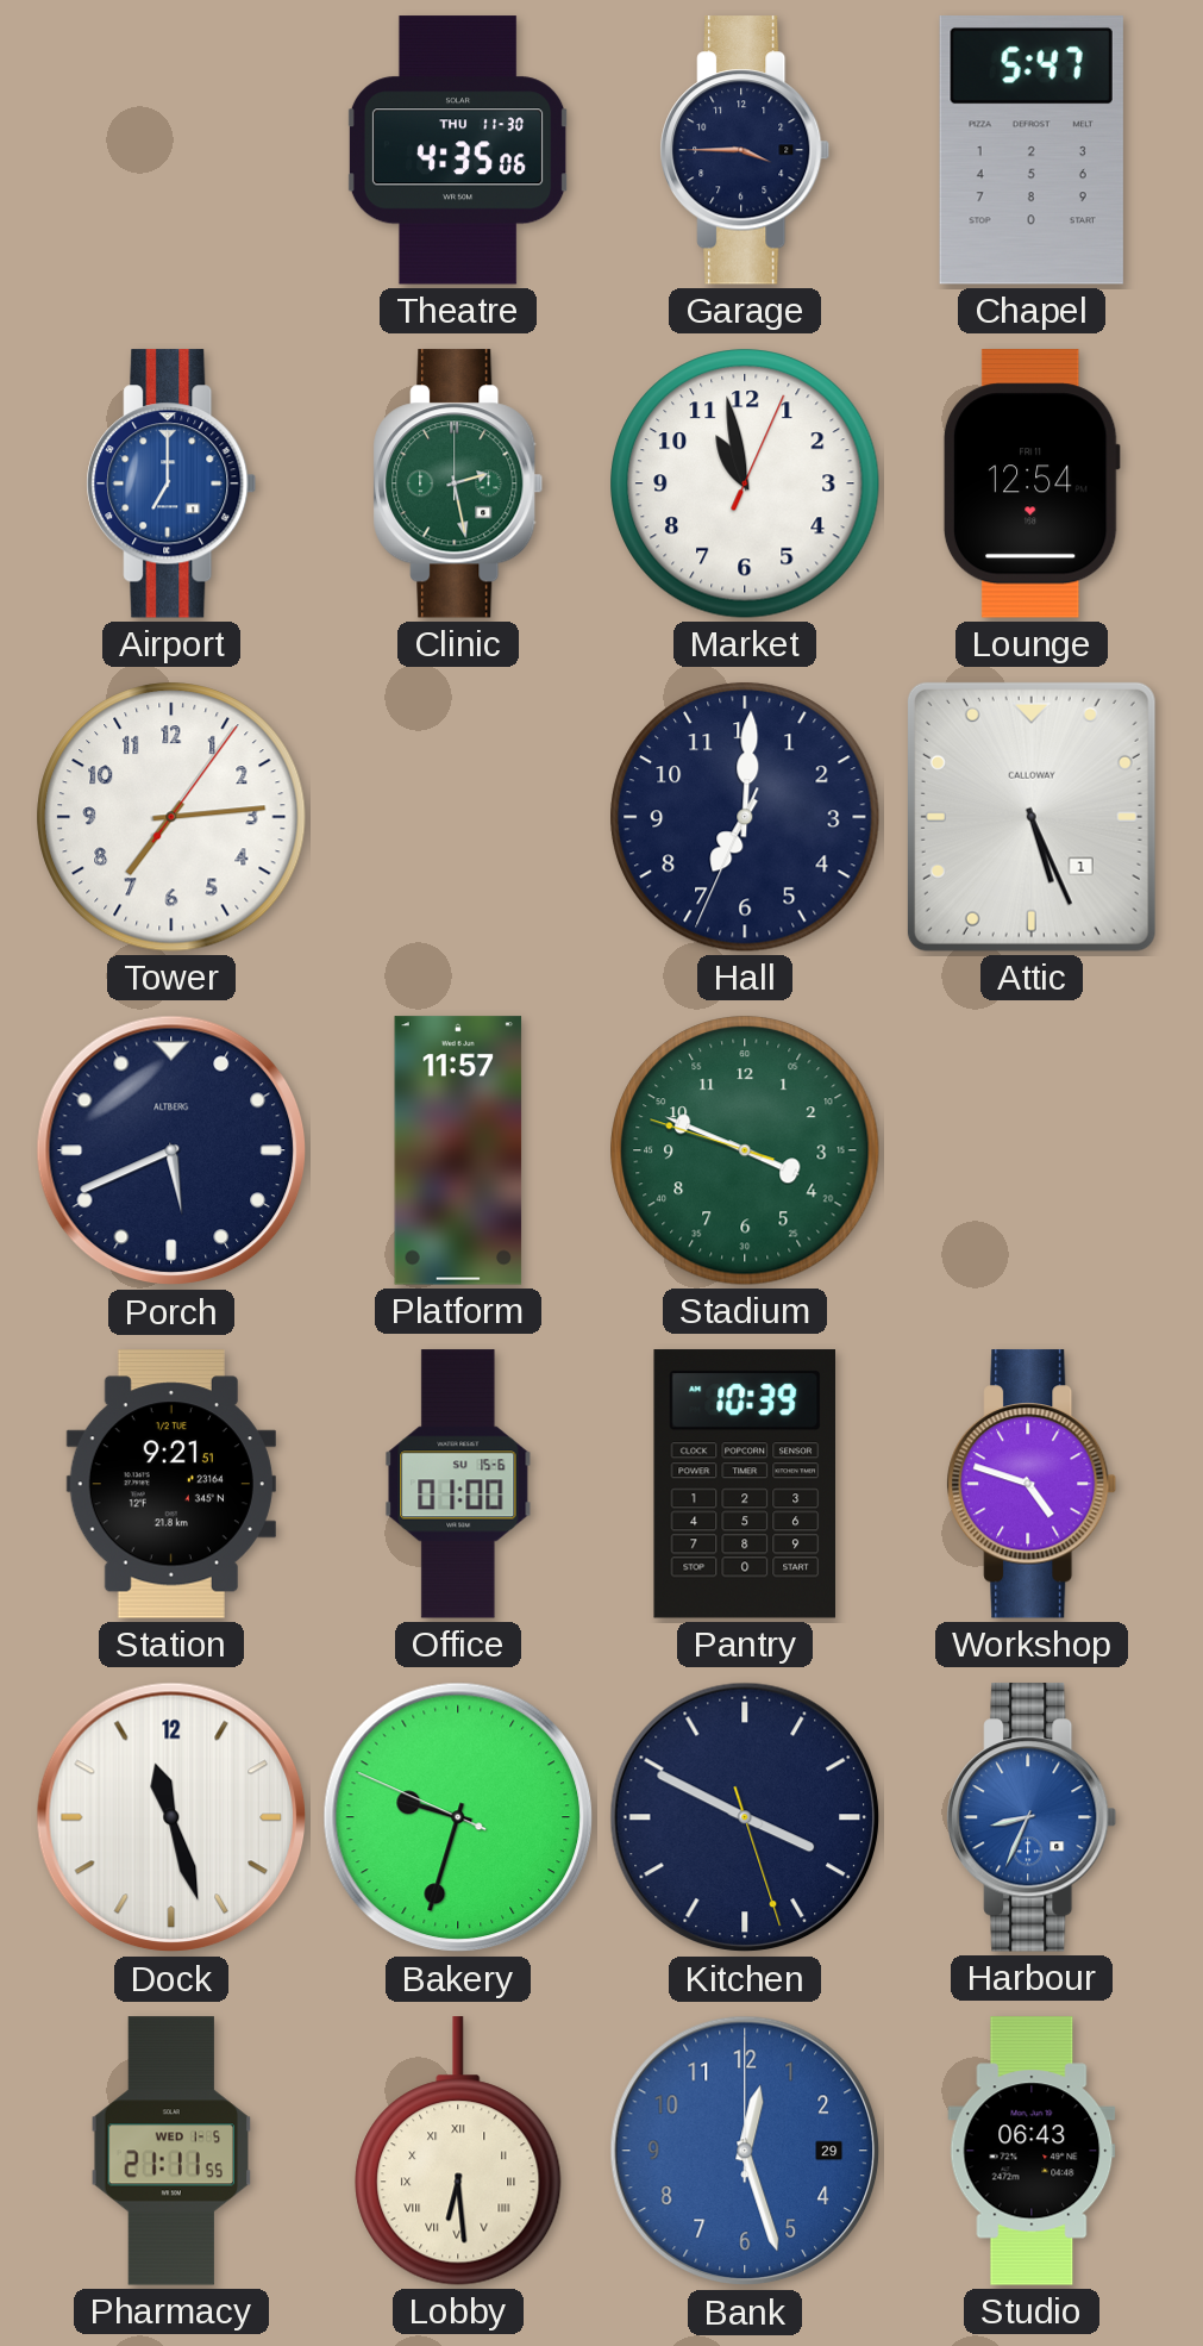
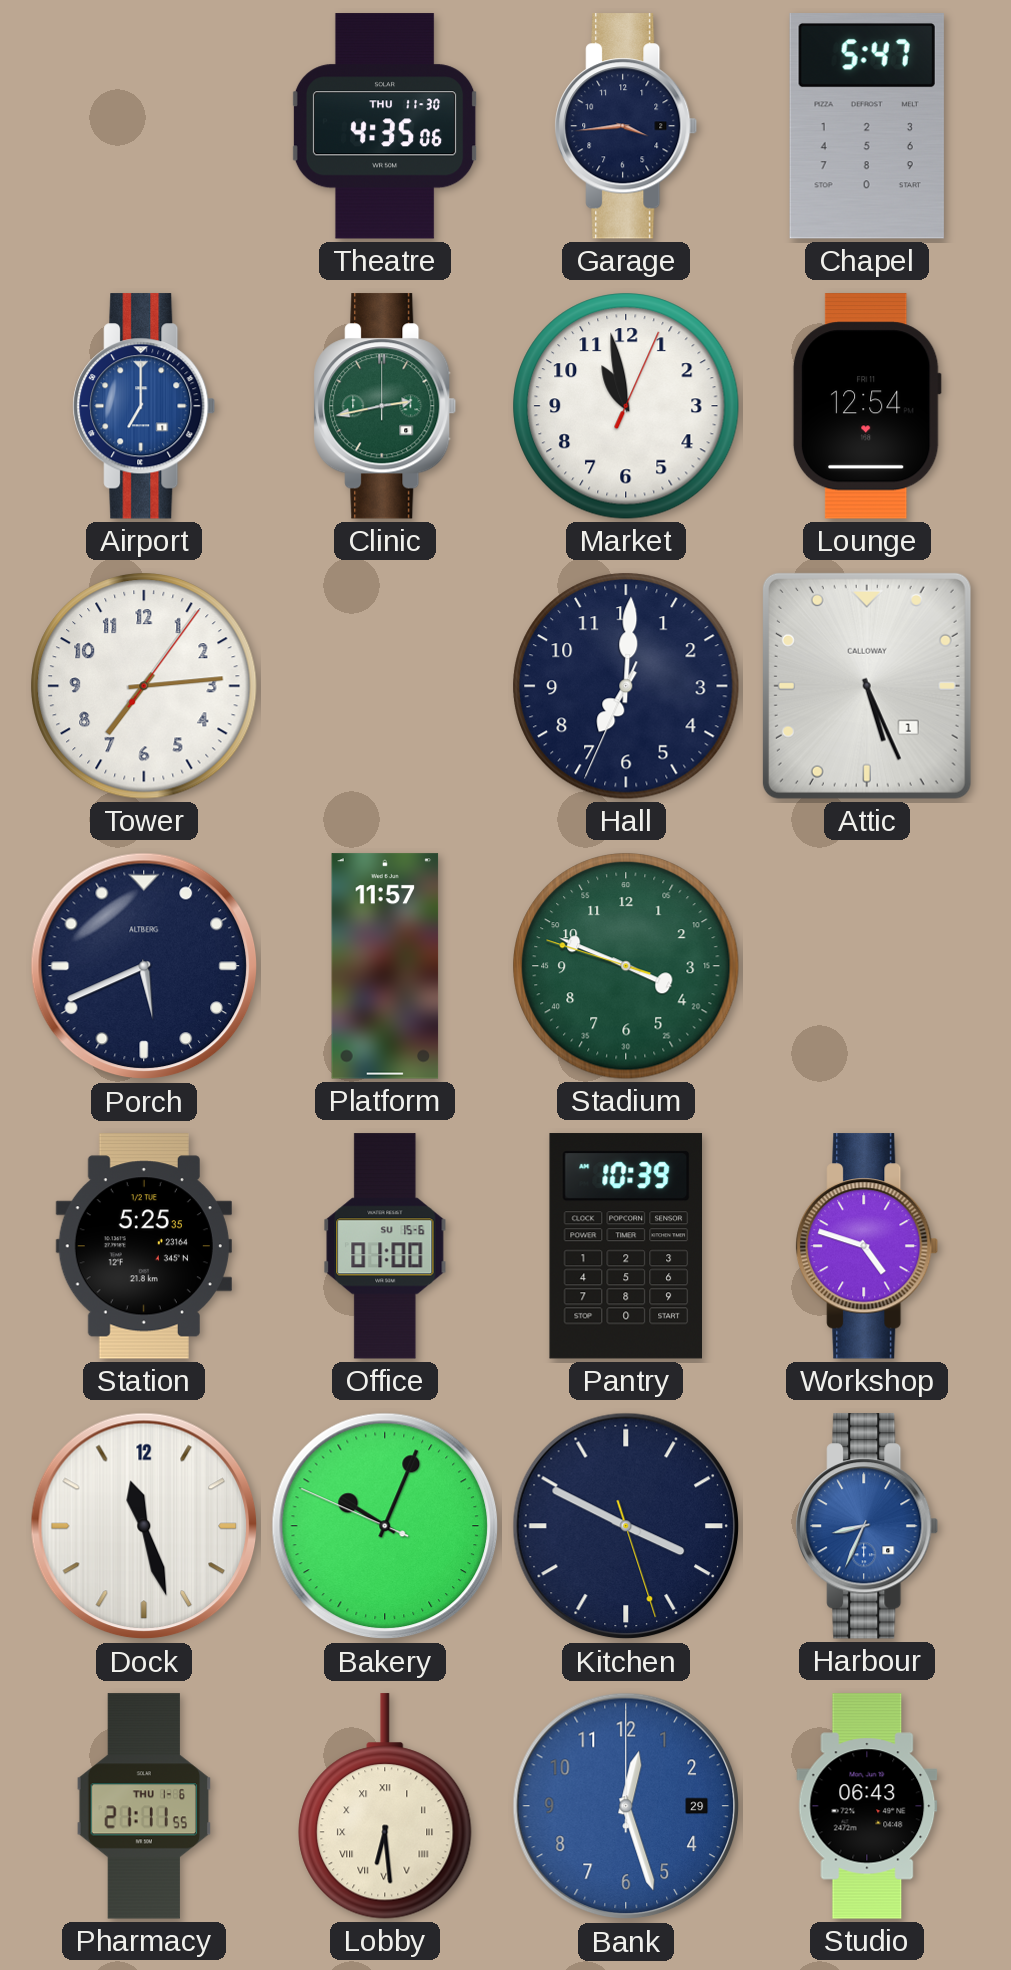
Garage: 3:45 -> 3:44
Clinic: 2:28 -> 2:43
Station: 9:21 -> 5:25
Bakery: 9:32 -> 10:03
Pharmacy date: WED 1-5 -> THU 1-6
